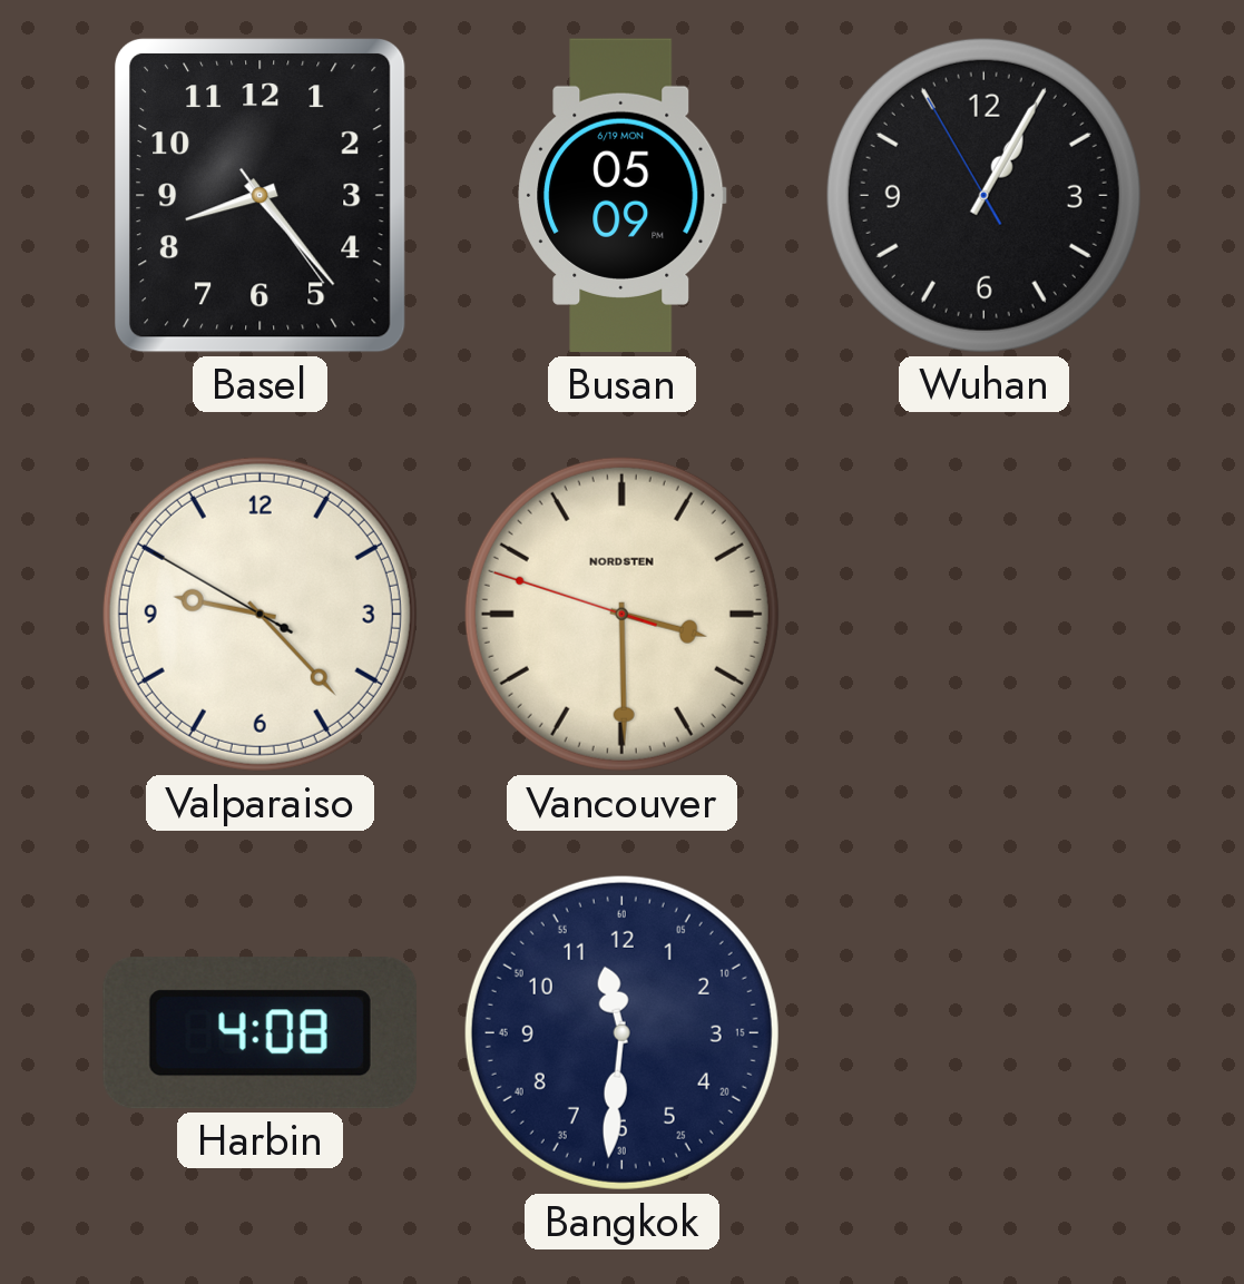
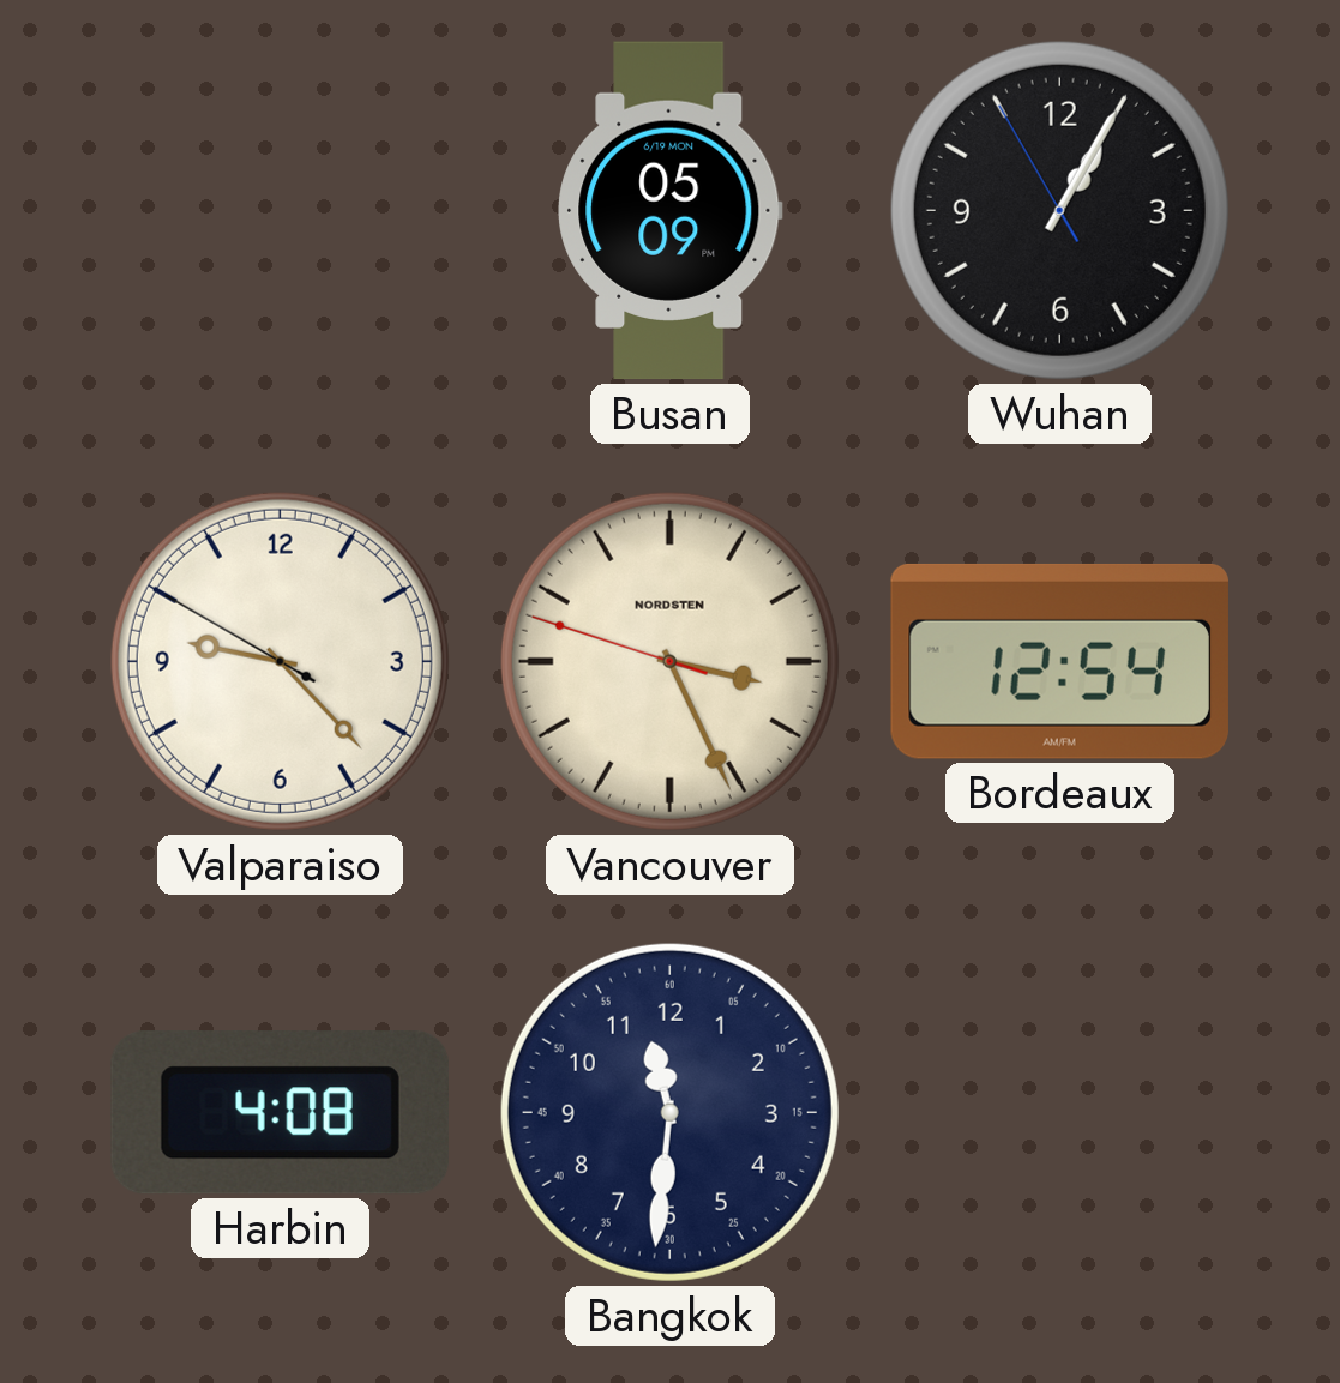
Basel: 8:23 -> none
Vancouver: 3:29 -> 3:25
Bordeaux: none -> 12:54
